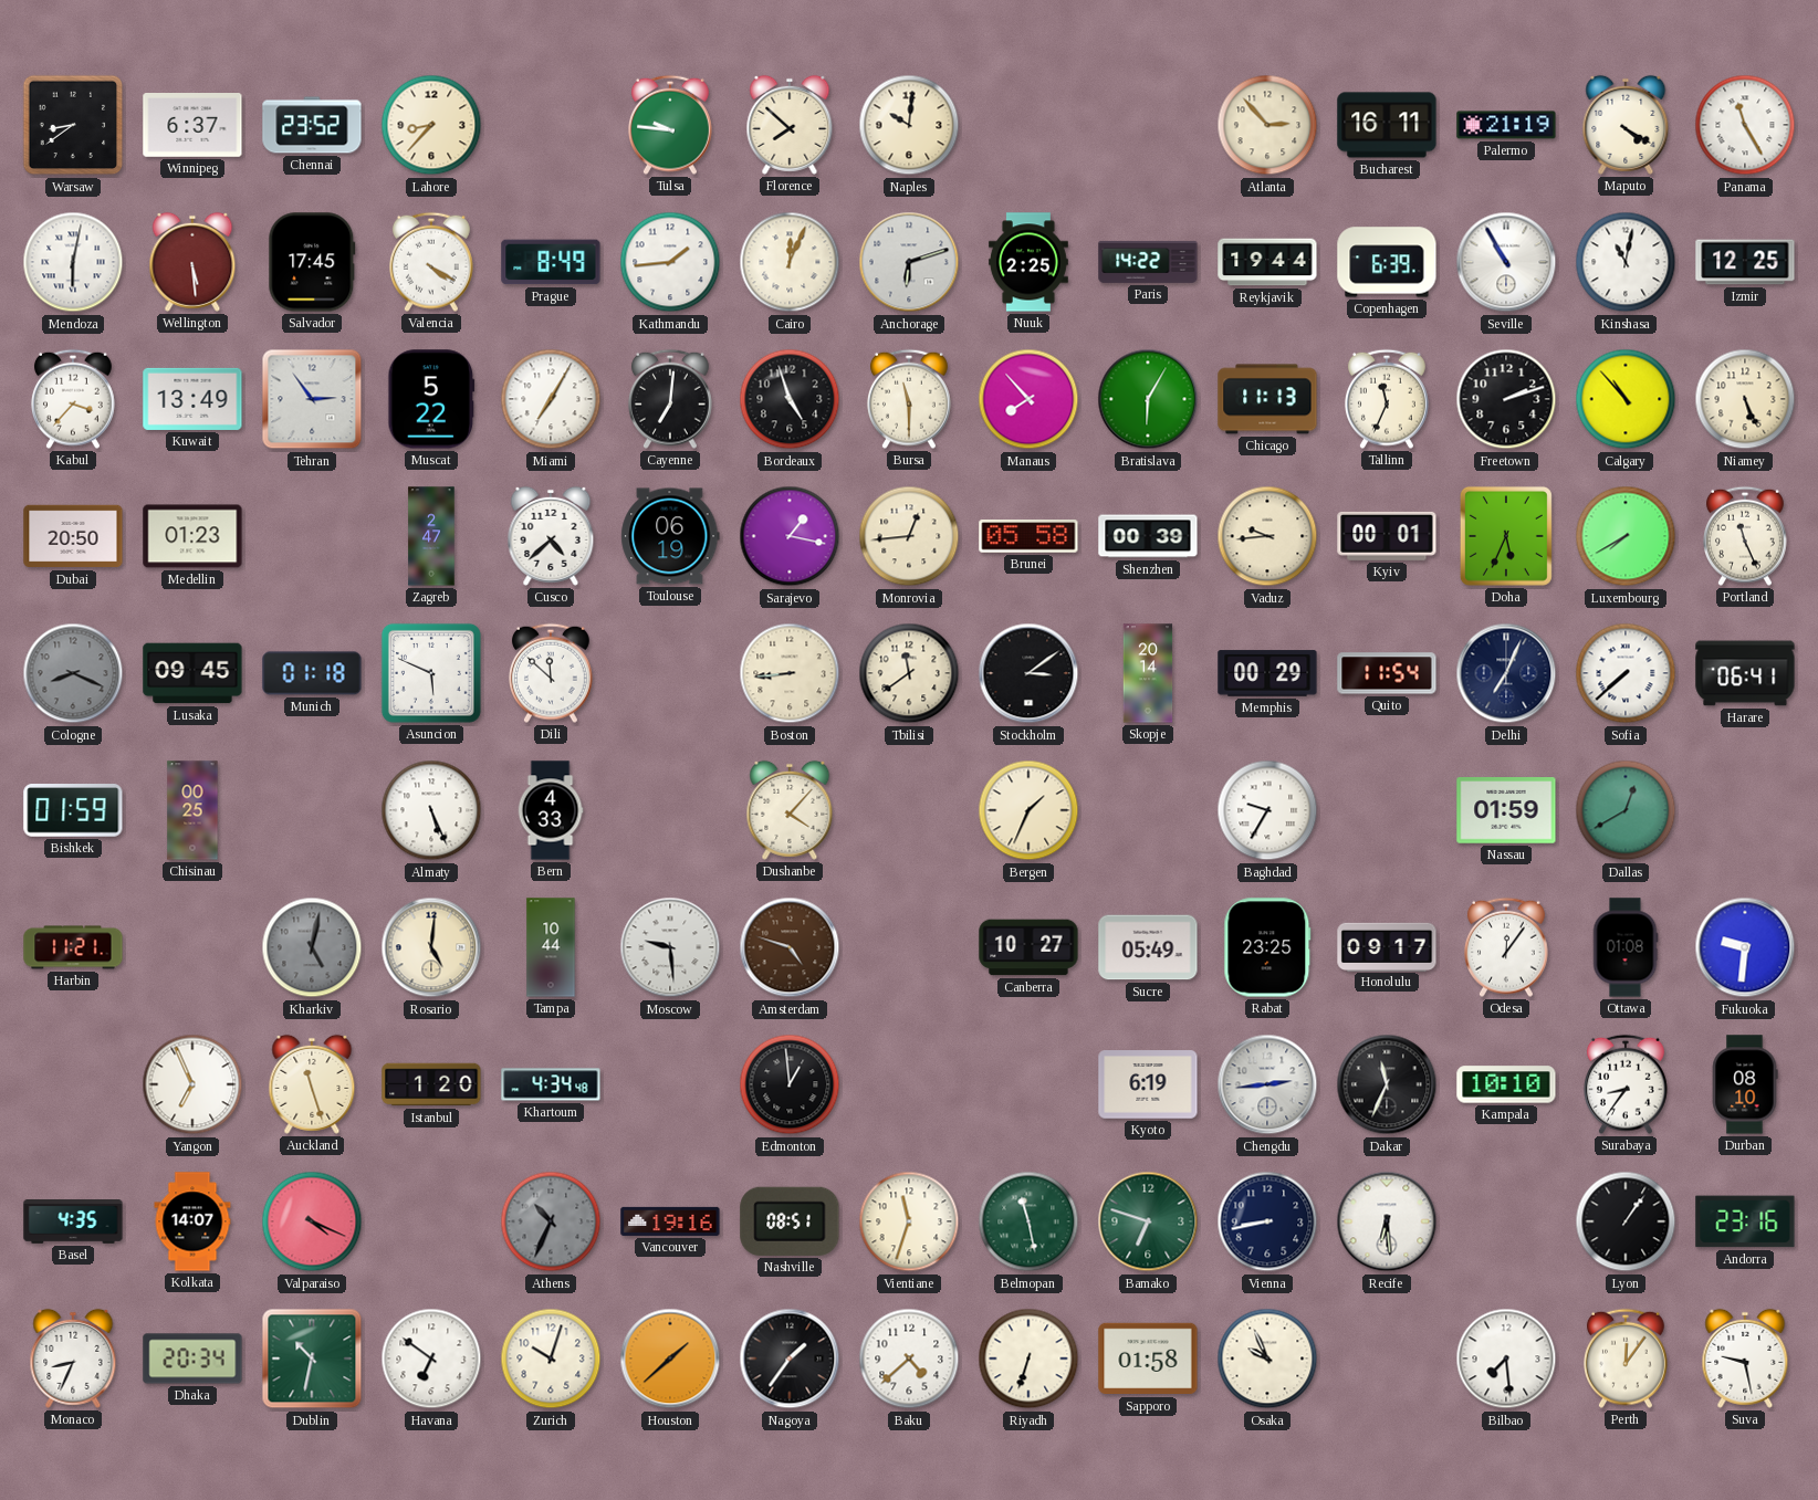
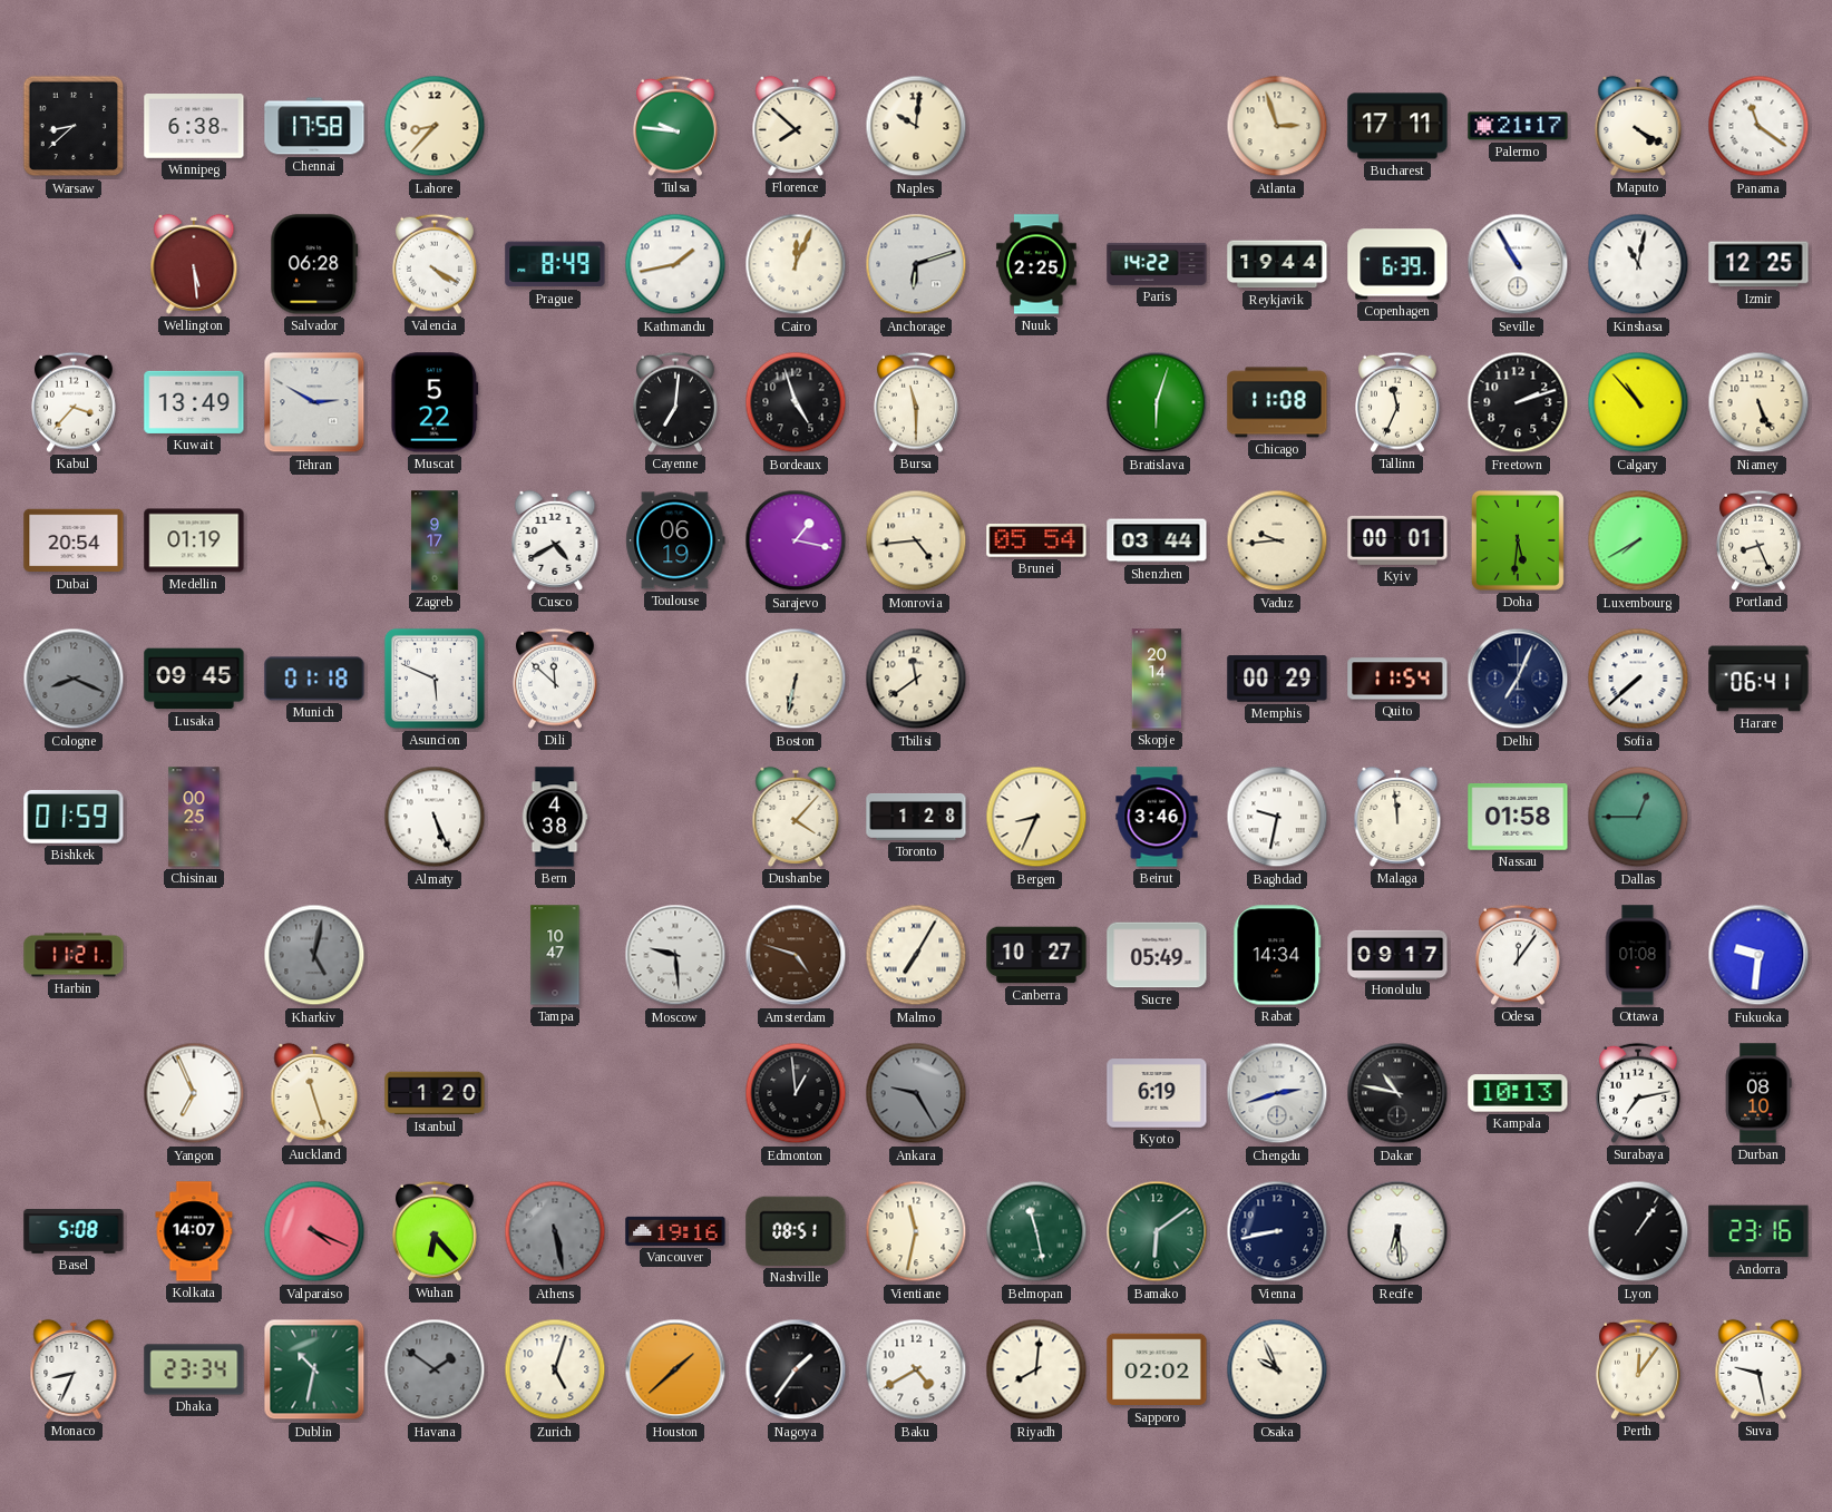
Warsaw: 8:39 -> 8:38
Winnipeg: 6:37 -> 6:38
Chennai: 23:52 -> 17:58
Atlanta: 2:53 -> 2:57
Bucharest: 16:11 -> 17:11
Palermo: 21:19 -> 21:17
Panama: 11:25 -> 11:21
Mendoza: 6:02 -> none
Salvador: 17:45 -> 06:28
Kathmandu: 1:44 -> 1:43
Tehran: 2:54 -> 2:50
Miami: 7:05 -> none
Manaus: 7:53 -> none
Bratislava: 6:05 -> 6:03
Chicago: 11:13 -> 11:08
Dubai: 20:50 -> 20:54
Medellin: 01:23 -> 01:19
Zagreb: 2:47 -> 9:17
Cusco: 4:38 -> 4:40
Monrovia: 12:44 -> 4:44
Brunei: 05:58 -> 05:54
Shenzhen: 00:39 -> 03:44
Doha: 5:34 -> 5:31
Portland: 11:26 -> 8:26
Boston: 8:44 -> 6:32
Stockholm: 3:09 -> none
Bern: 4:33 -> 4:38
Toronto: none -> 1:28
Bergen: 1:34 -> 8:34
Beirut: none -> 3:46
Baghdad: 9:35 -> 9:32
Malaga: none -> 11:59
Nassau: 01:59 -> 01:58
Dallas: 12:40 -> 12:45
Rosario: 5:01 -> none
Tampa: 10:44 -> 10:47
Malmo: none -> 7:05
Rabat: 23:25 -> 14:34
Khartoum: 4:34 -> none
Ankara: none -> 9:25
Chengdu: 2:44 -> 2:42
Dakar: 11:34 -> 10:47
Kampala: 10:10 -> 10:13
Surabaya: 8:36 -> 7:13
Basel: 4:35 -> 5:08
Wuhan: none -> 6:23
Athens: 10:34 -> 5:28
Vientiane: 11:33 -> 11:32
Bamako: 6:48 -> 6:09
Dhaka: 20:34 -> 23:34
Havana: 6:51 -> 1:51
Havana dial: white -> grey
Zurich: 10:03 -> 5:03
Baku: 4:38 -> 4:40
Riyadh: 6:33 -> 8:01
Sapporo: 01:58 -> 02:02
Bilbao: 7:29 -> none
